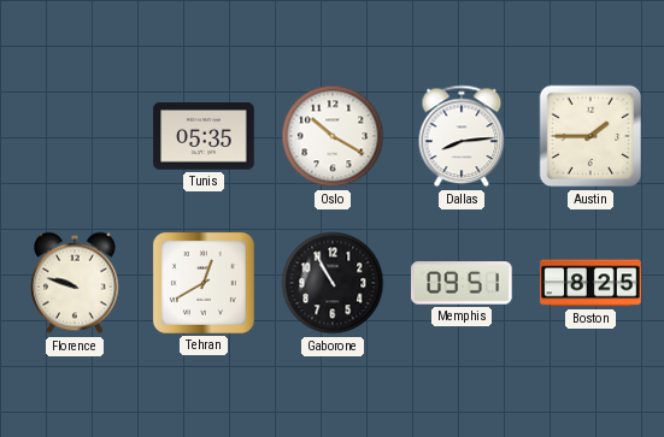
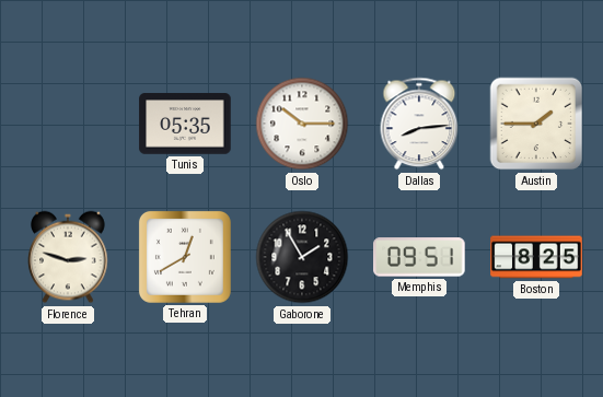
Oslo: 10:20 -> 10:15
Florence: 9:48 -> 2:48
Gaborone: 10:55 -> 1:55
